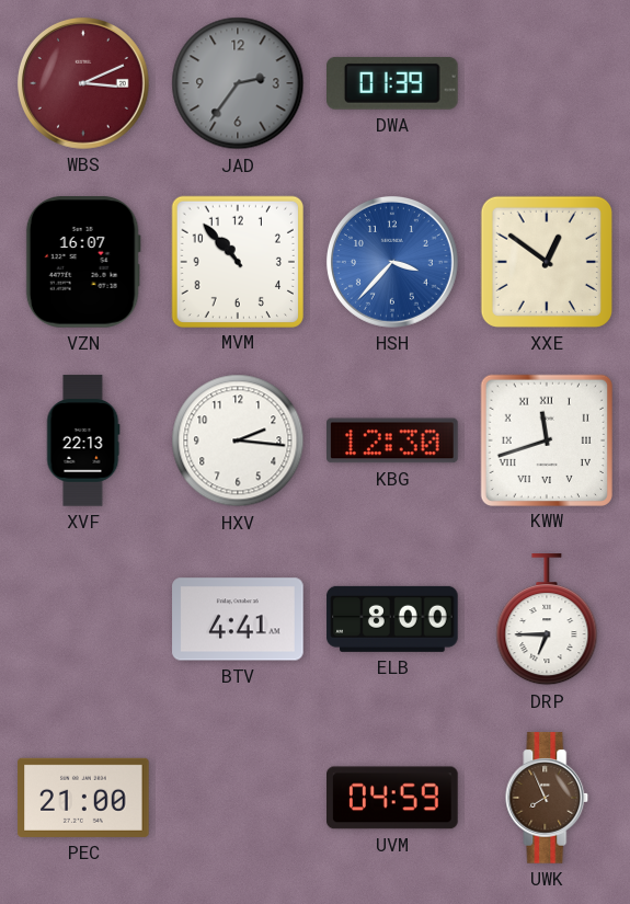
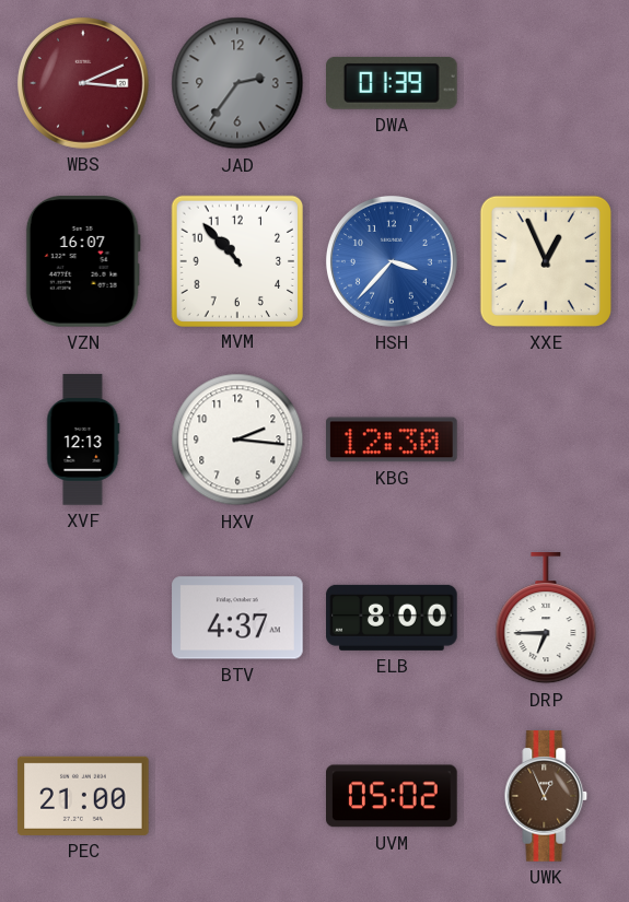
XXE: 12:51 -> 12:56
XVF: 22:13 -> 12:13
KWW: 11:42 -> none
BTV: 4:41 -> 4:37
UVM: 04:59 -> 05:02
UWK: 7:56 -> 12:56
